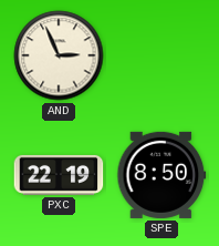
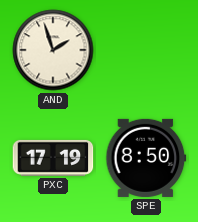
AND: 2:56 -> 1:57
PXC: 22:19 -> 17:19
